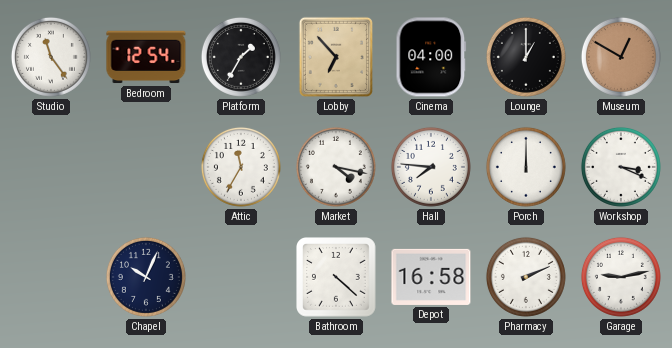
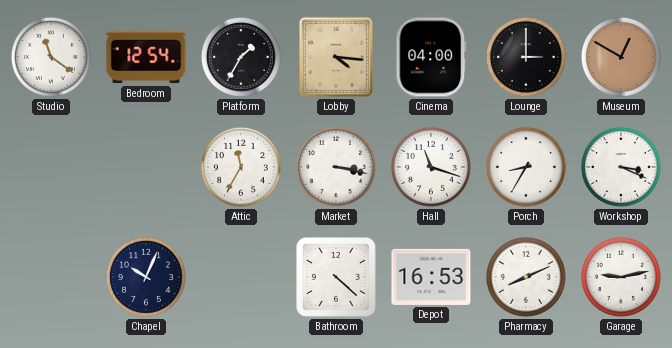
Studio: 11:24 -> 11:21
Lobby: 6:53 -> 4:16
Lounge: 1:00 -> 3:00
Market: 4:17 -> 3:17
Hall: 7:46 -> 11:18
Porch: 12:00 -> 8:35
Depot: 16:58 -> 16:53
Pharmacy: 2:11 -> 8:11
